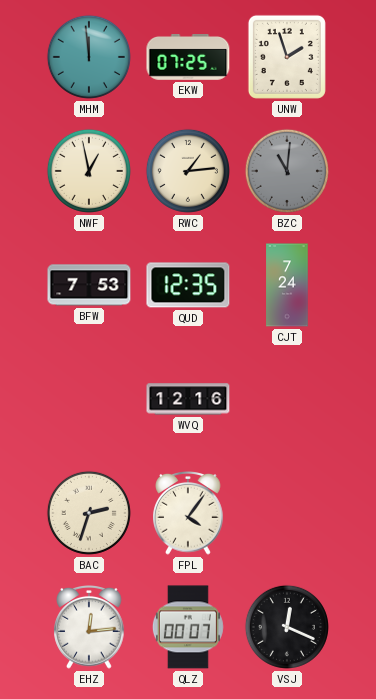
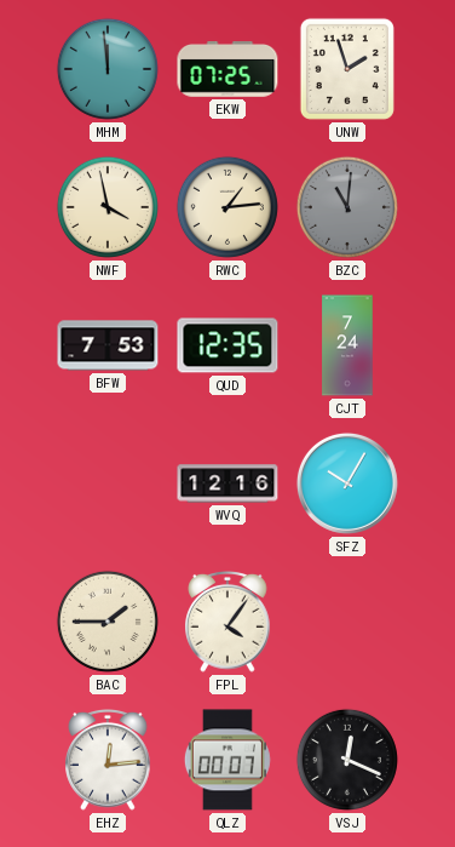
NWF: 12:58 -> 3:58
SFZ: none -> 10:05
BAC: 2:33 -> 1:45
